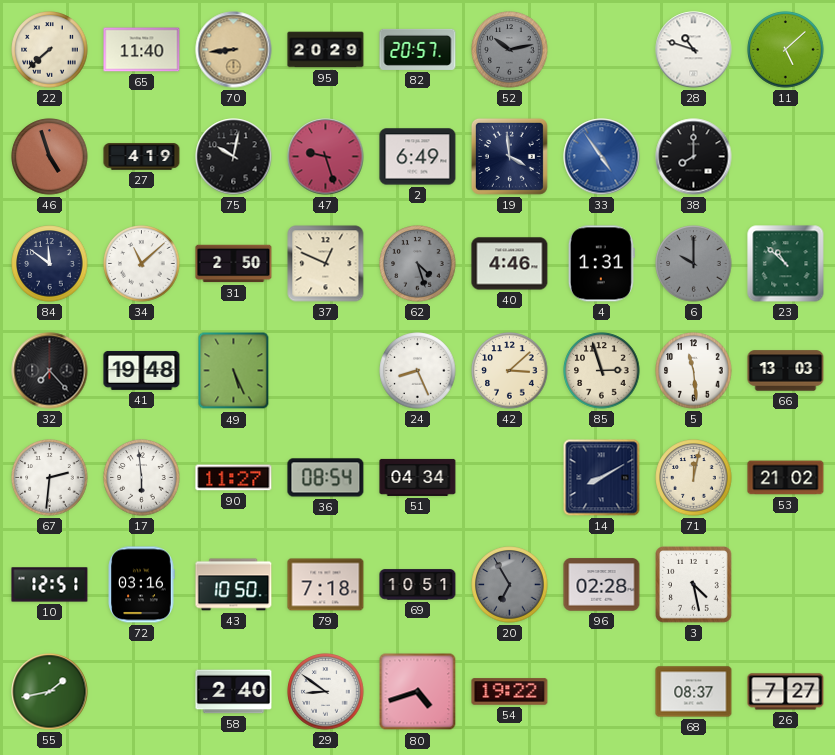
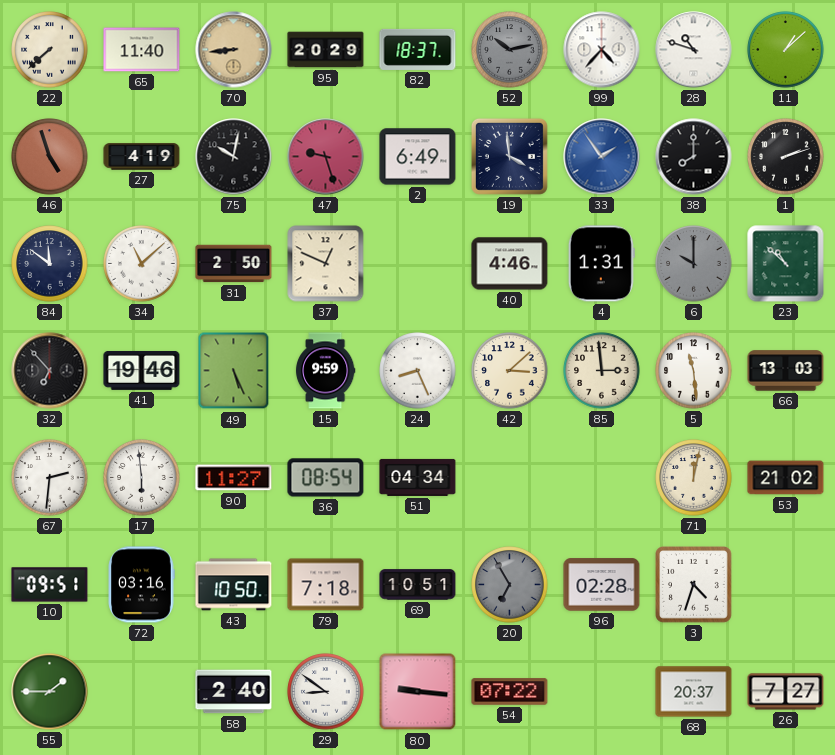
82: 20:57 -> 18:37
99: none -> 4:37
11: 5:08 -> 1:08
33: 4:54 -> 1:54
1: none -> 2:12
62: 4:27 -> none
32: 7:23 -> 6:53
41: 19:48 -> 19:46
15: none -> 9:59
85: 2:57 -> 2:59
14: 8:10 -> none
10: 12:51 -> 09:51
3: 4:28 -> 4:33
55: 1:43 -> 1:45
80: 4:42 -> 9:16
54: 19:22 -> 07:22
68: 08:37 -> 20:37
